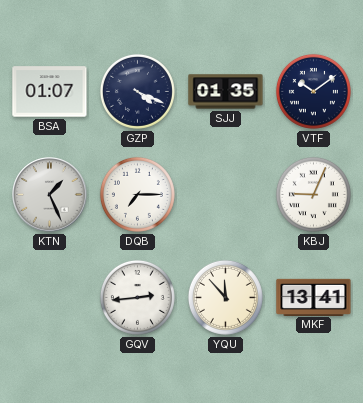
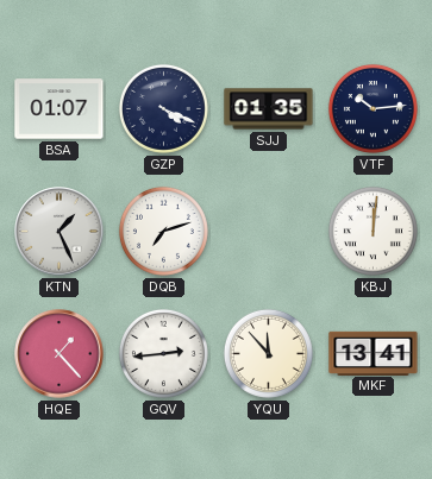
VTF: 10:09 -> 10:14
DQB: 7:15 -> 7:12
KBJ: 9:04 -> 12:01
HQE: none -> 1:23
